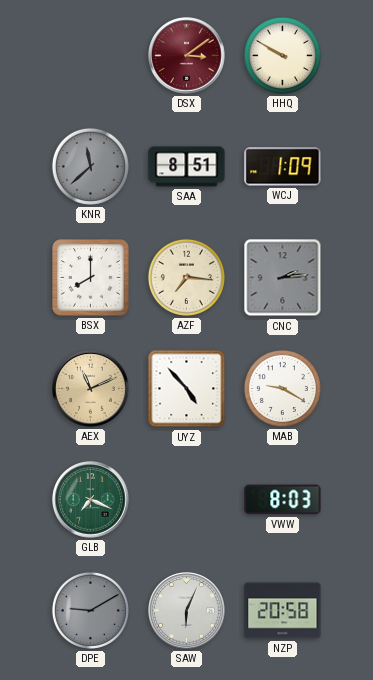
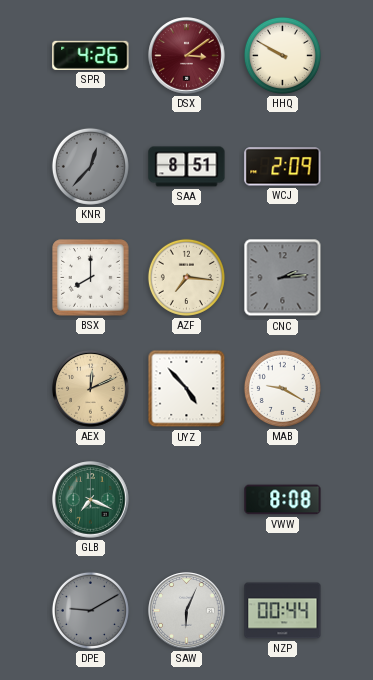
SPR: none -> 4:26
KNR: 11:38 -> 12:37
WCJ: 1:09 -> 2:09
AEX: 11:11 -> 12:11
VWW: 8:03 -> 8:08
NZP: 20:58 -> 00:44
